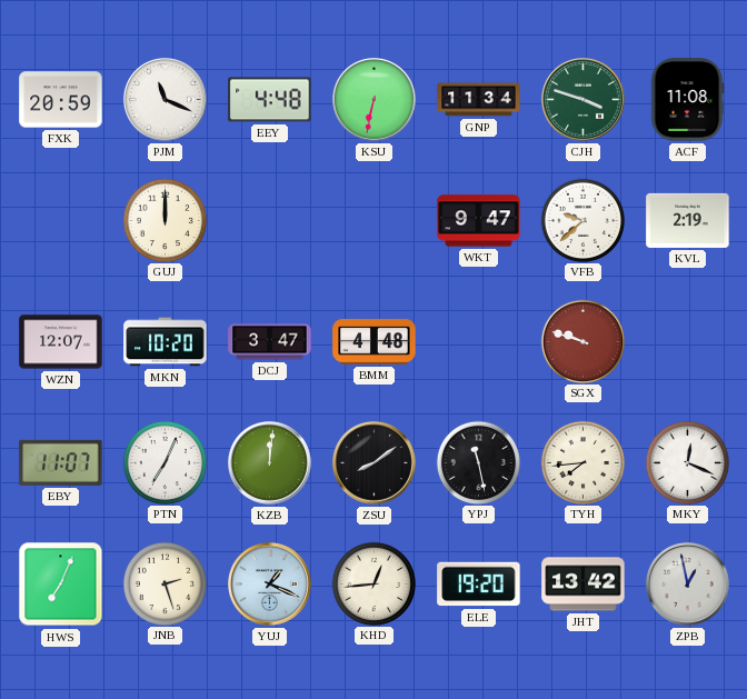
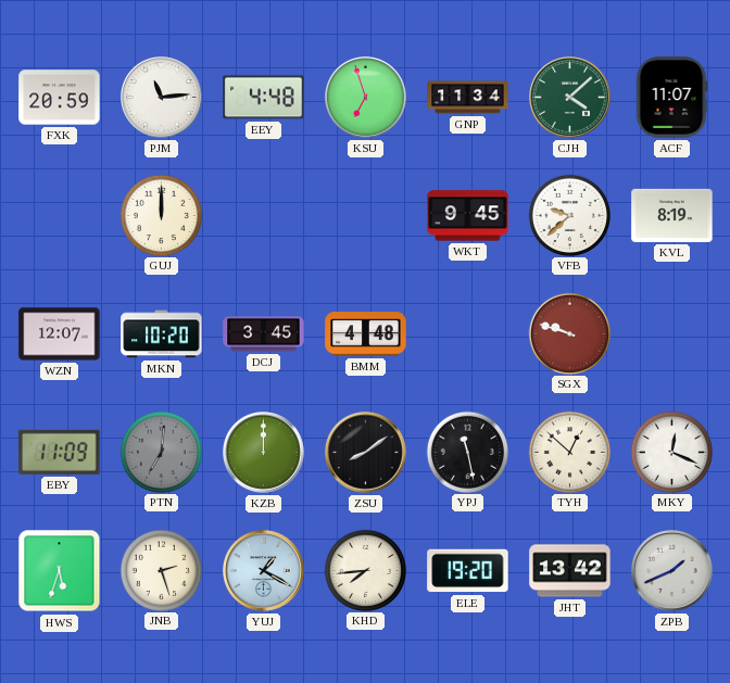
PJM: 11:19 -> 11:14
KSU: 6:32 -> 6:57
CJH: 3:48 -> 4:08
ACF: 11:08 -> 11:07
WKT: 9:47 -> 9:45
KVL: 2:19 -> 8:19
DCJ: 3:47 -> 3:45
EBY: 11:07 -> 11:09
PTN: 7:04 -> 7:01
PTN dial: white -> grey
KZB: 12:01 -> 12:00
TYH: 7:44 -> 12:52
HWS: 7:04 -> 5:33
YUJ: 1:19 -> 1:20
KHD: 12:44 -> 7:44
ZPB: 12:58 -> 1:41
